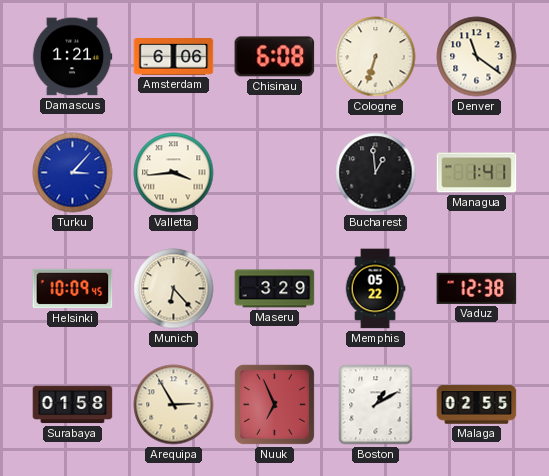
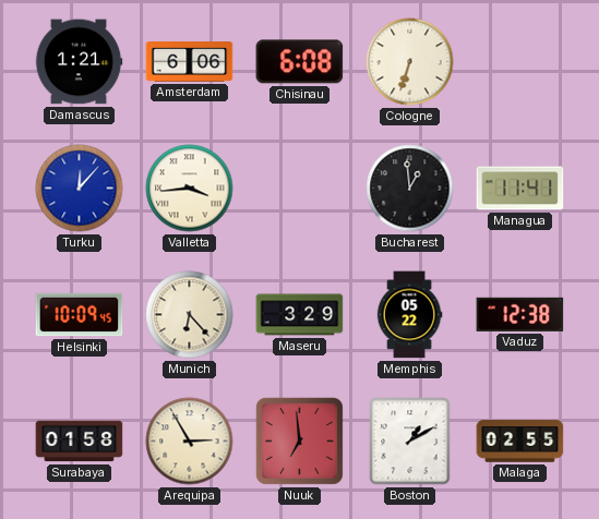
Denver: 11:21 -> none
Turku: 3:07 -> 12:07
Managua: 1:41 -> 11:41
Nuuk: 6:56 -> 6:59
